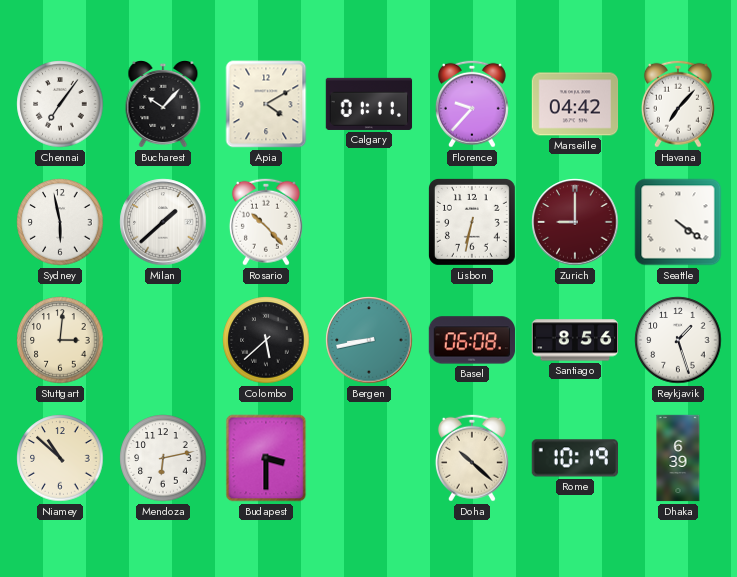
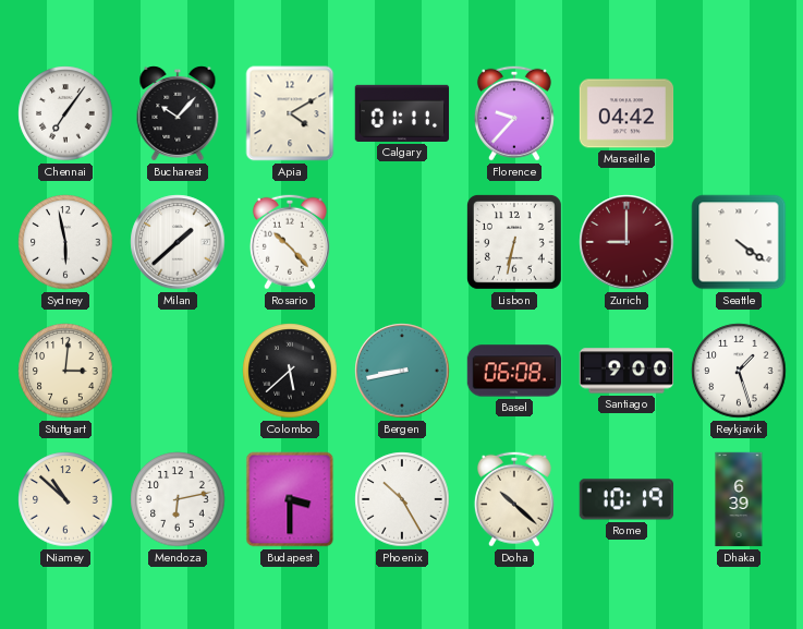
Havana: 7:07 -> none
Santiago: 8:56 -> 9:00
Phoenix: none -> 10:25
